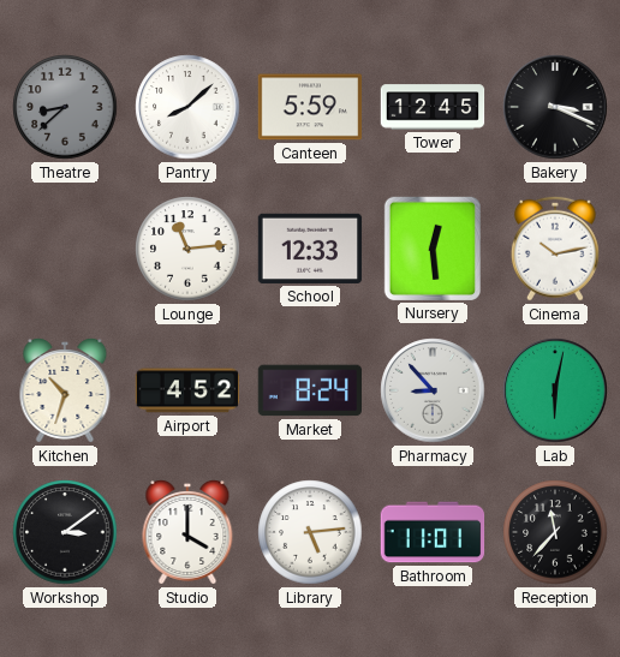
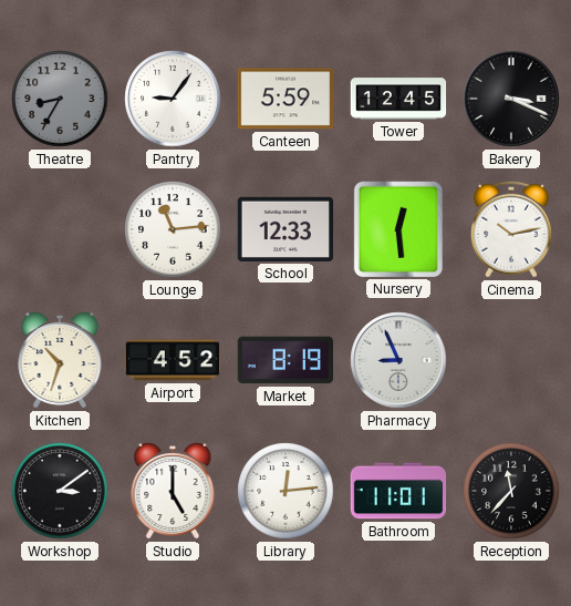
Theatre: 8:38 -> 8:35
Pantry: 8:08 -> 9:06
Market: 8:24 -> 8:19
Pharmacy: 8:53 -> 8:56
Lab: 6:02 -> none
Studio: 4:00 -> 5:00
Library: 5:14 -> 12:14
